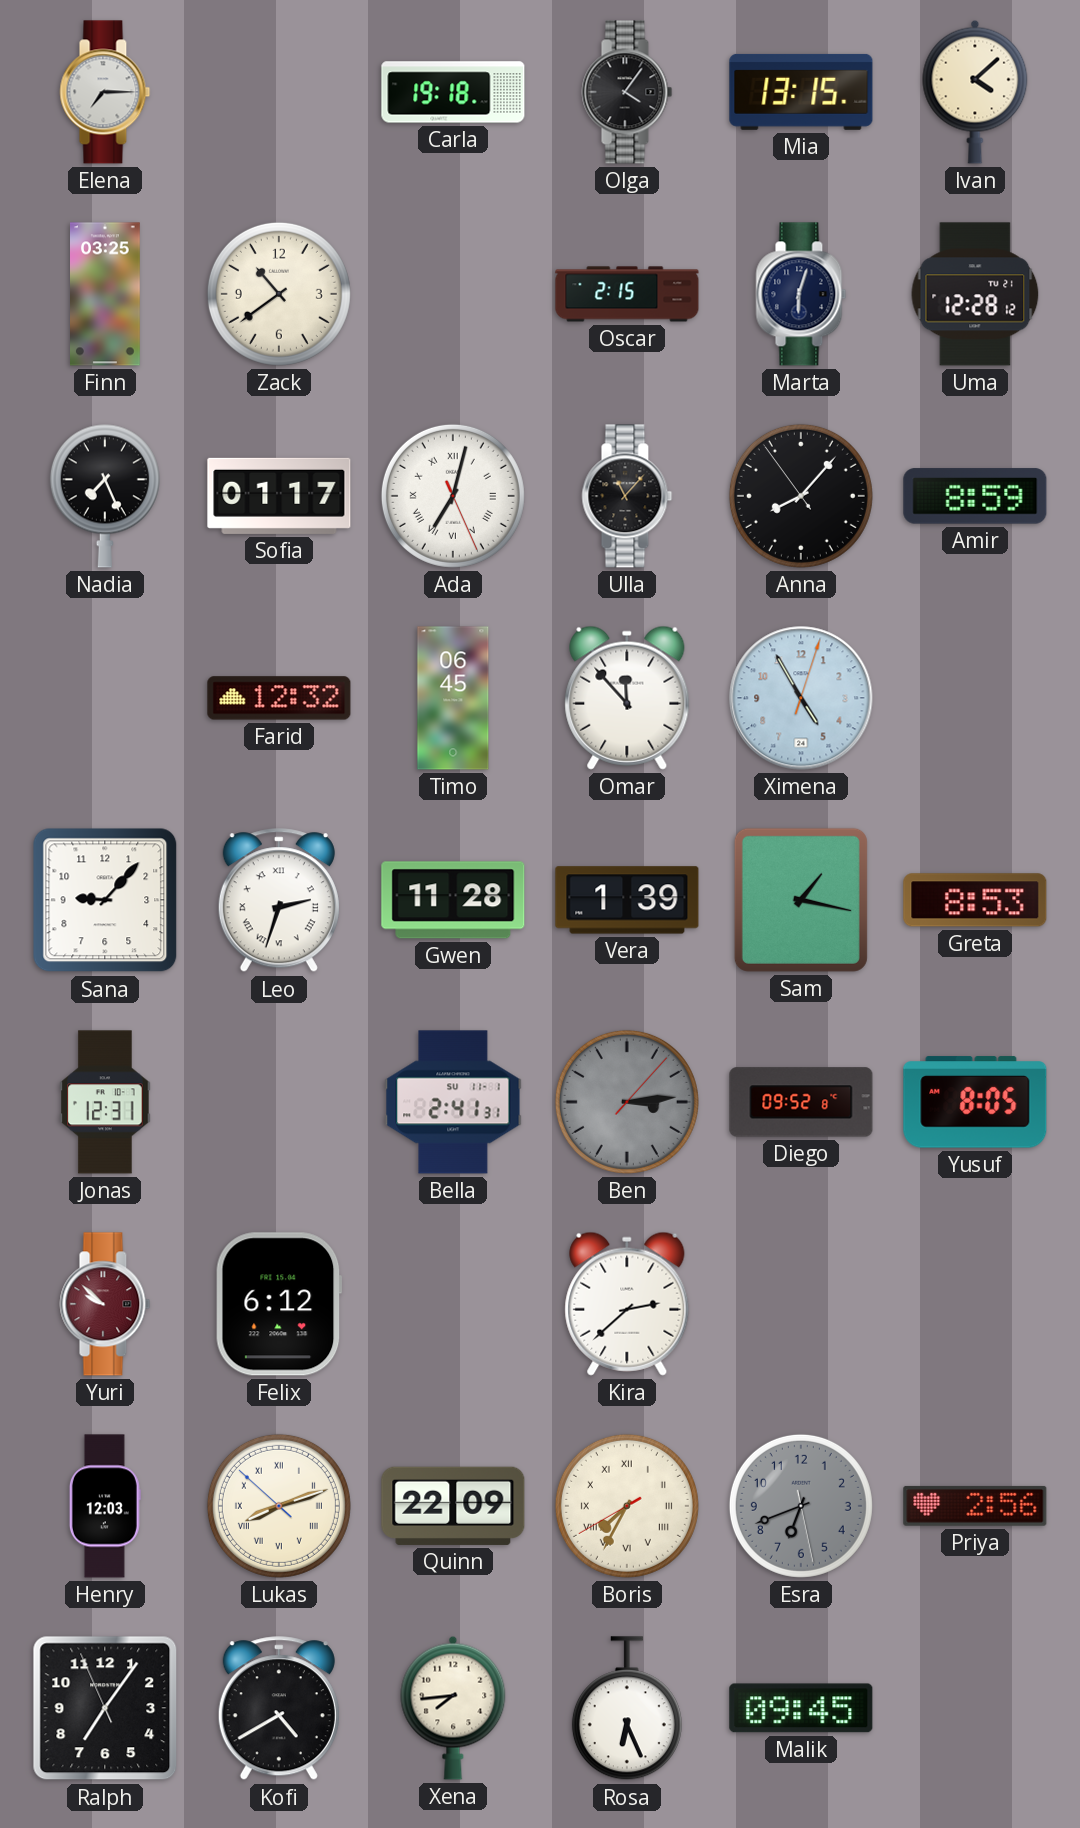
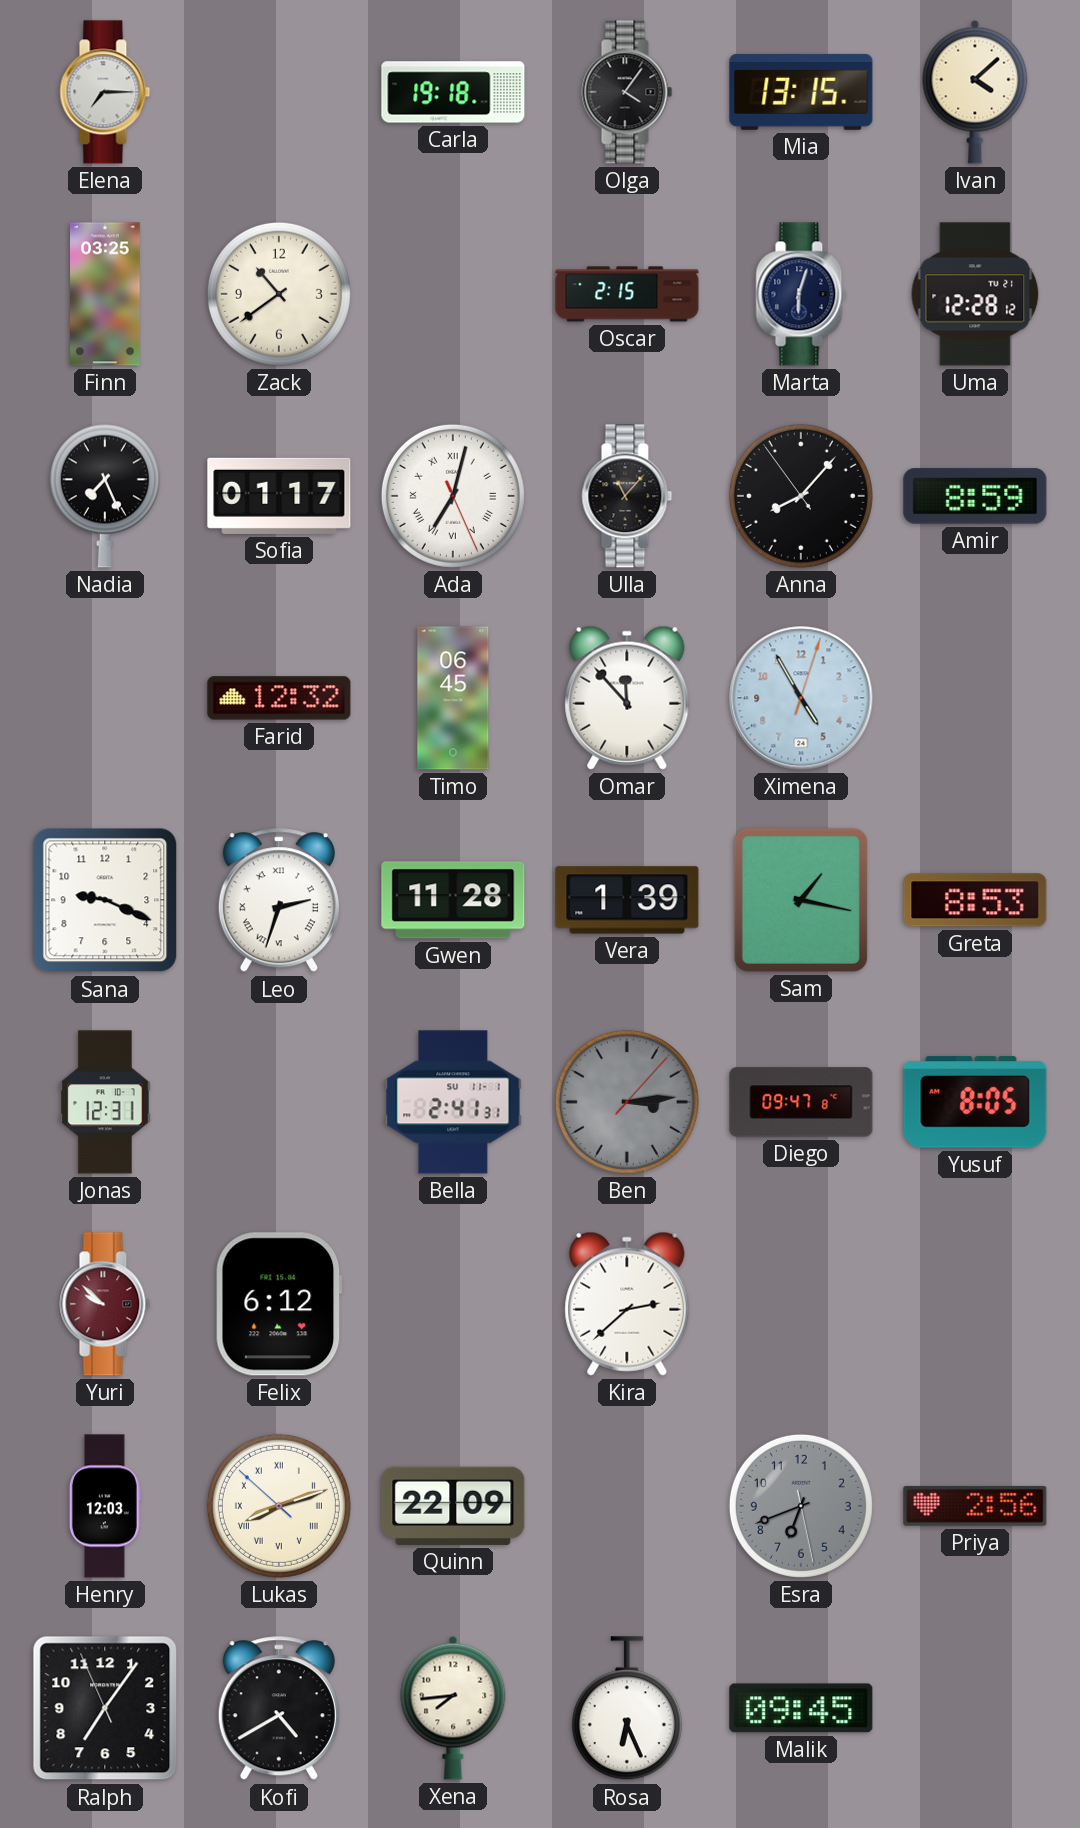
Sana: 9:07 -> 9:19
Diego: 09:52 -> 09:47
Boris: 7:34 -> none
